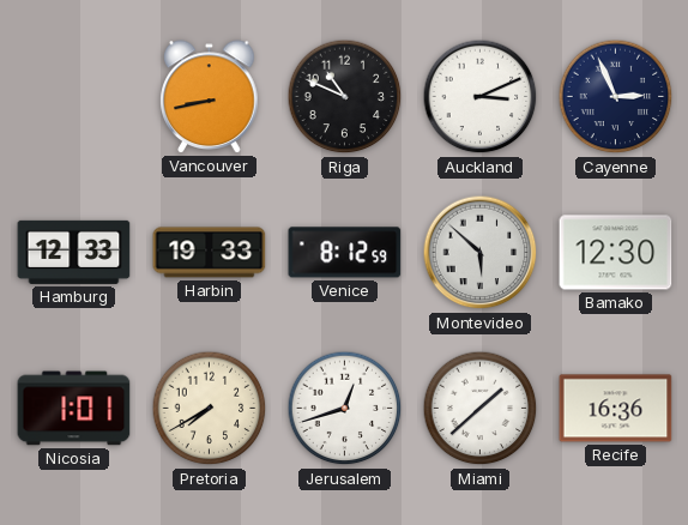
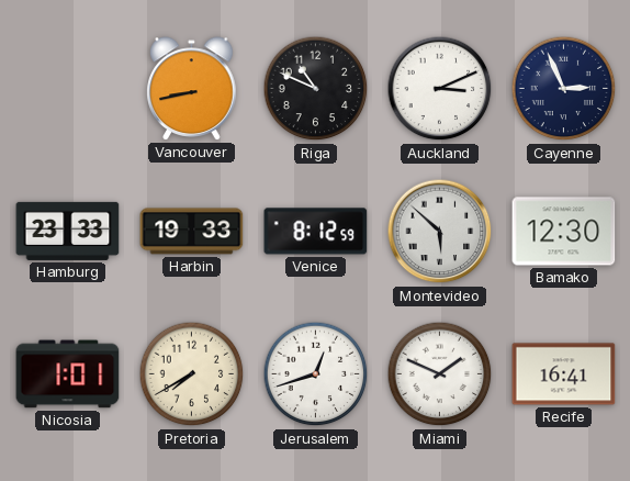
Hamburg: 12:33 -> 23:33
Miami: 1:38 -> 1:49
Recife: 16:36 -> 16:41
